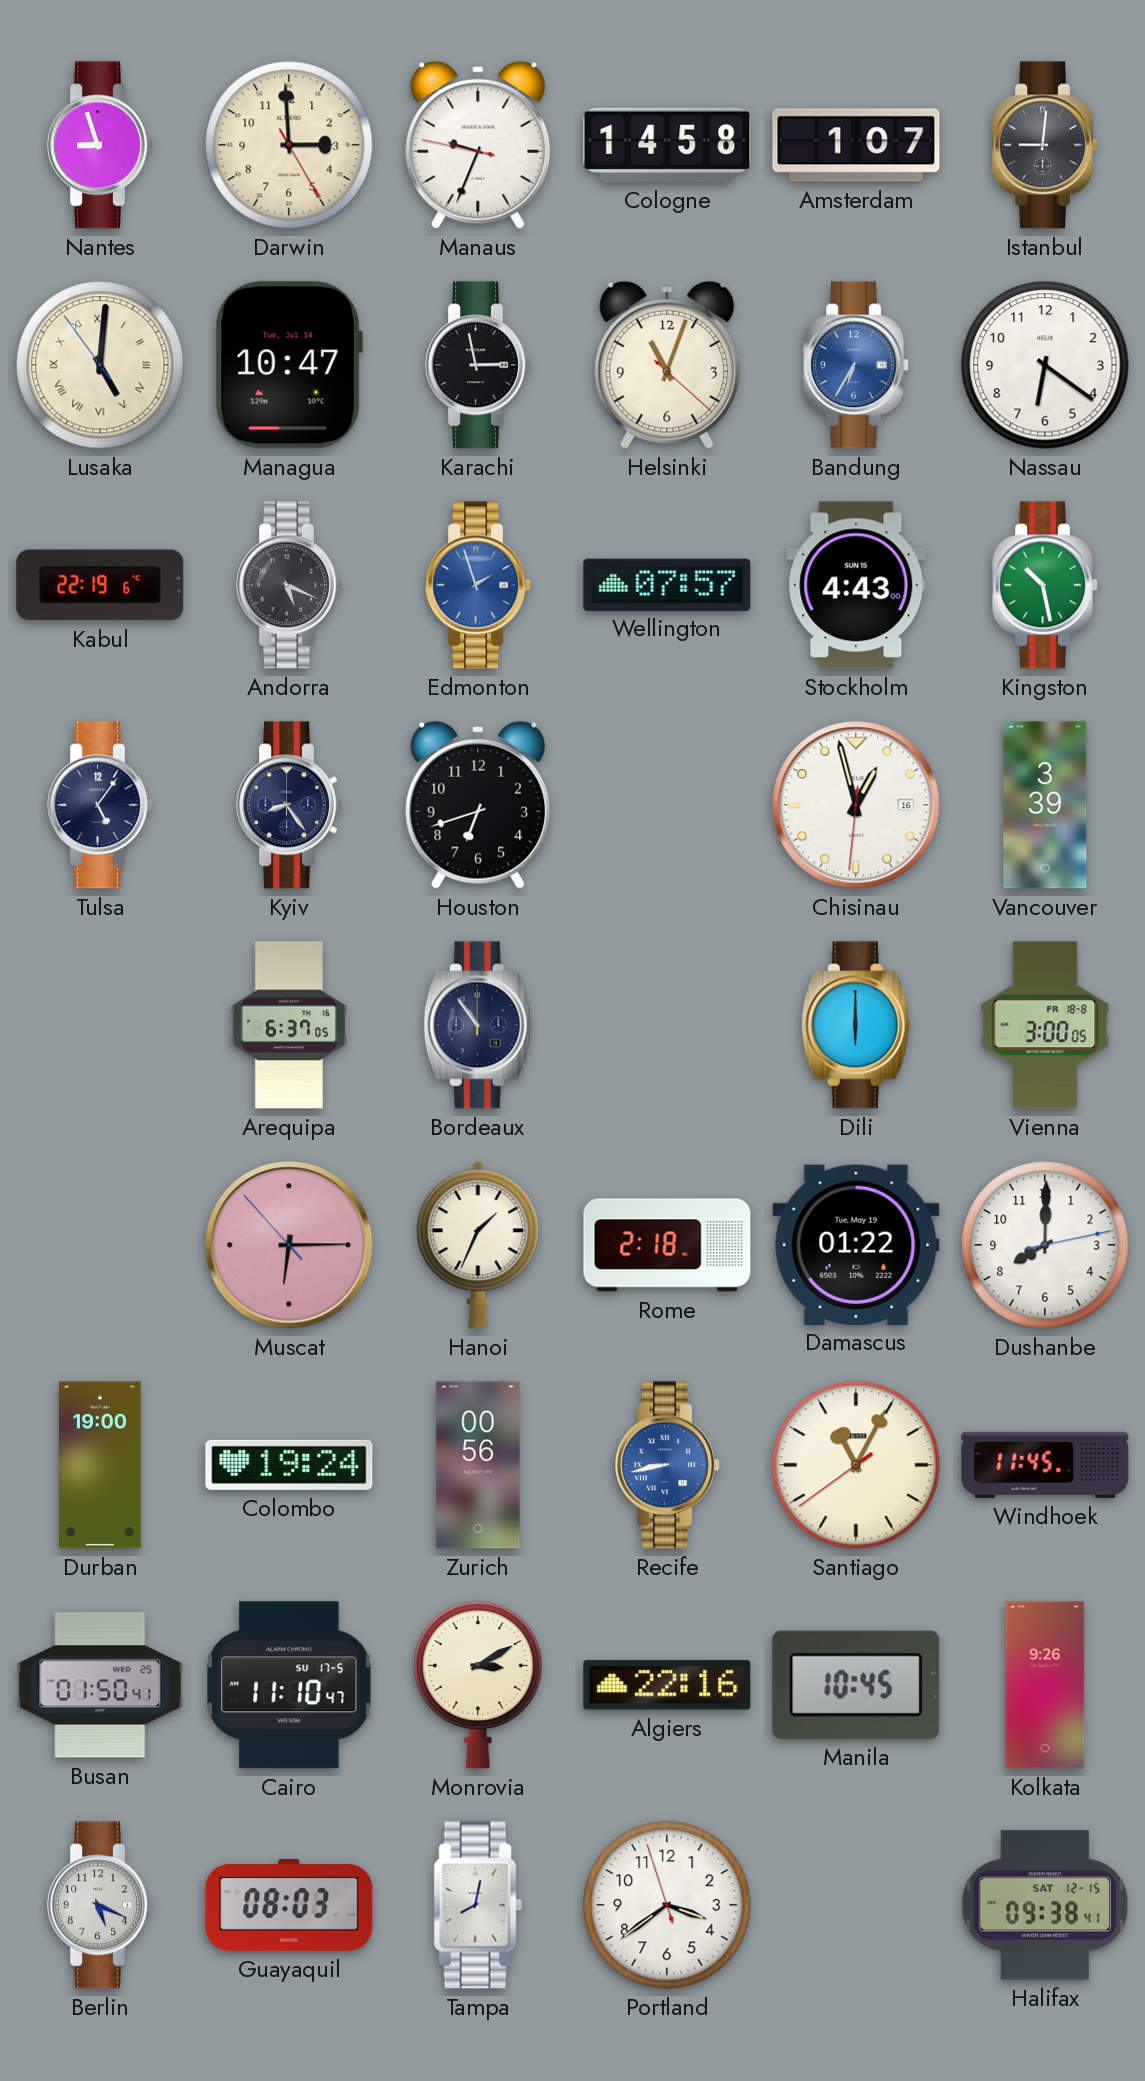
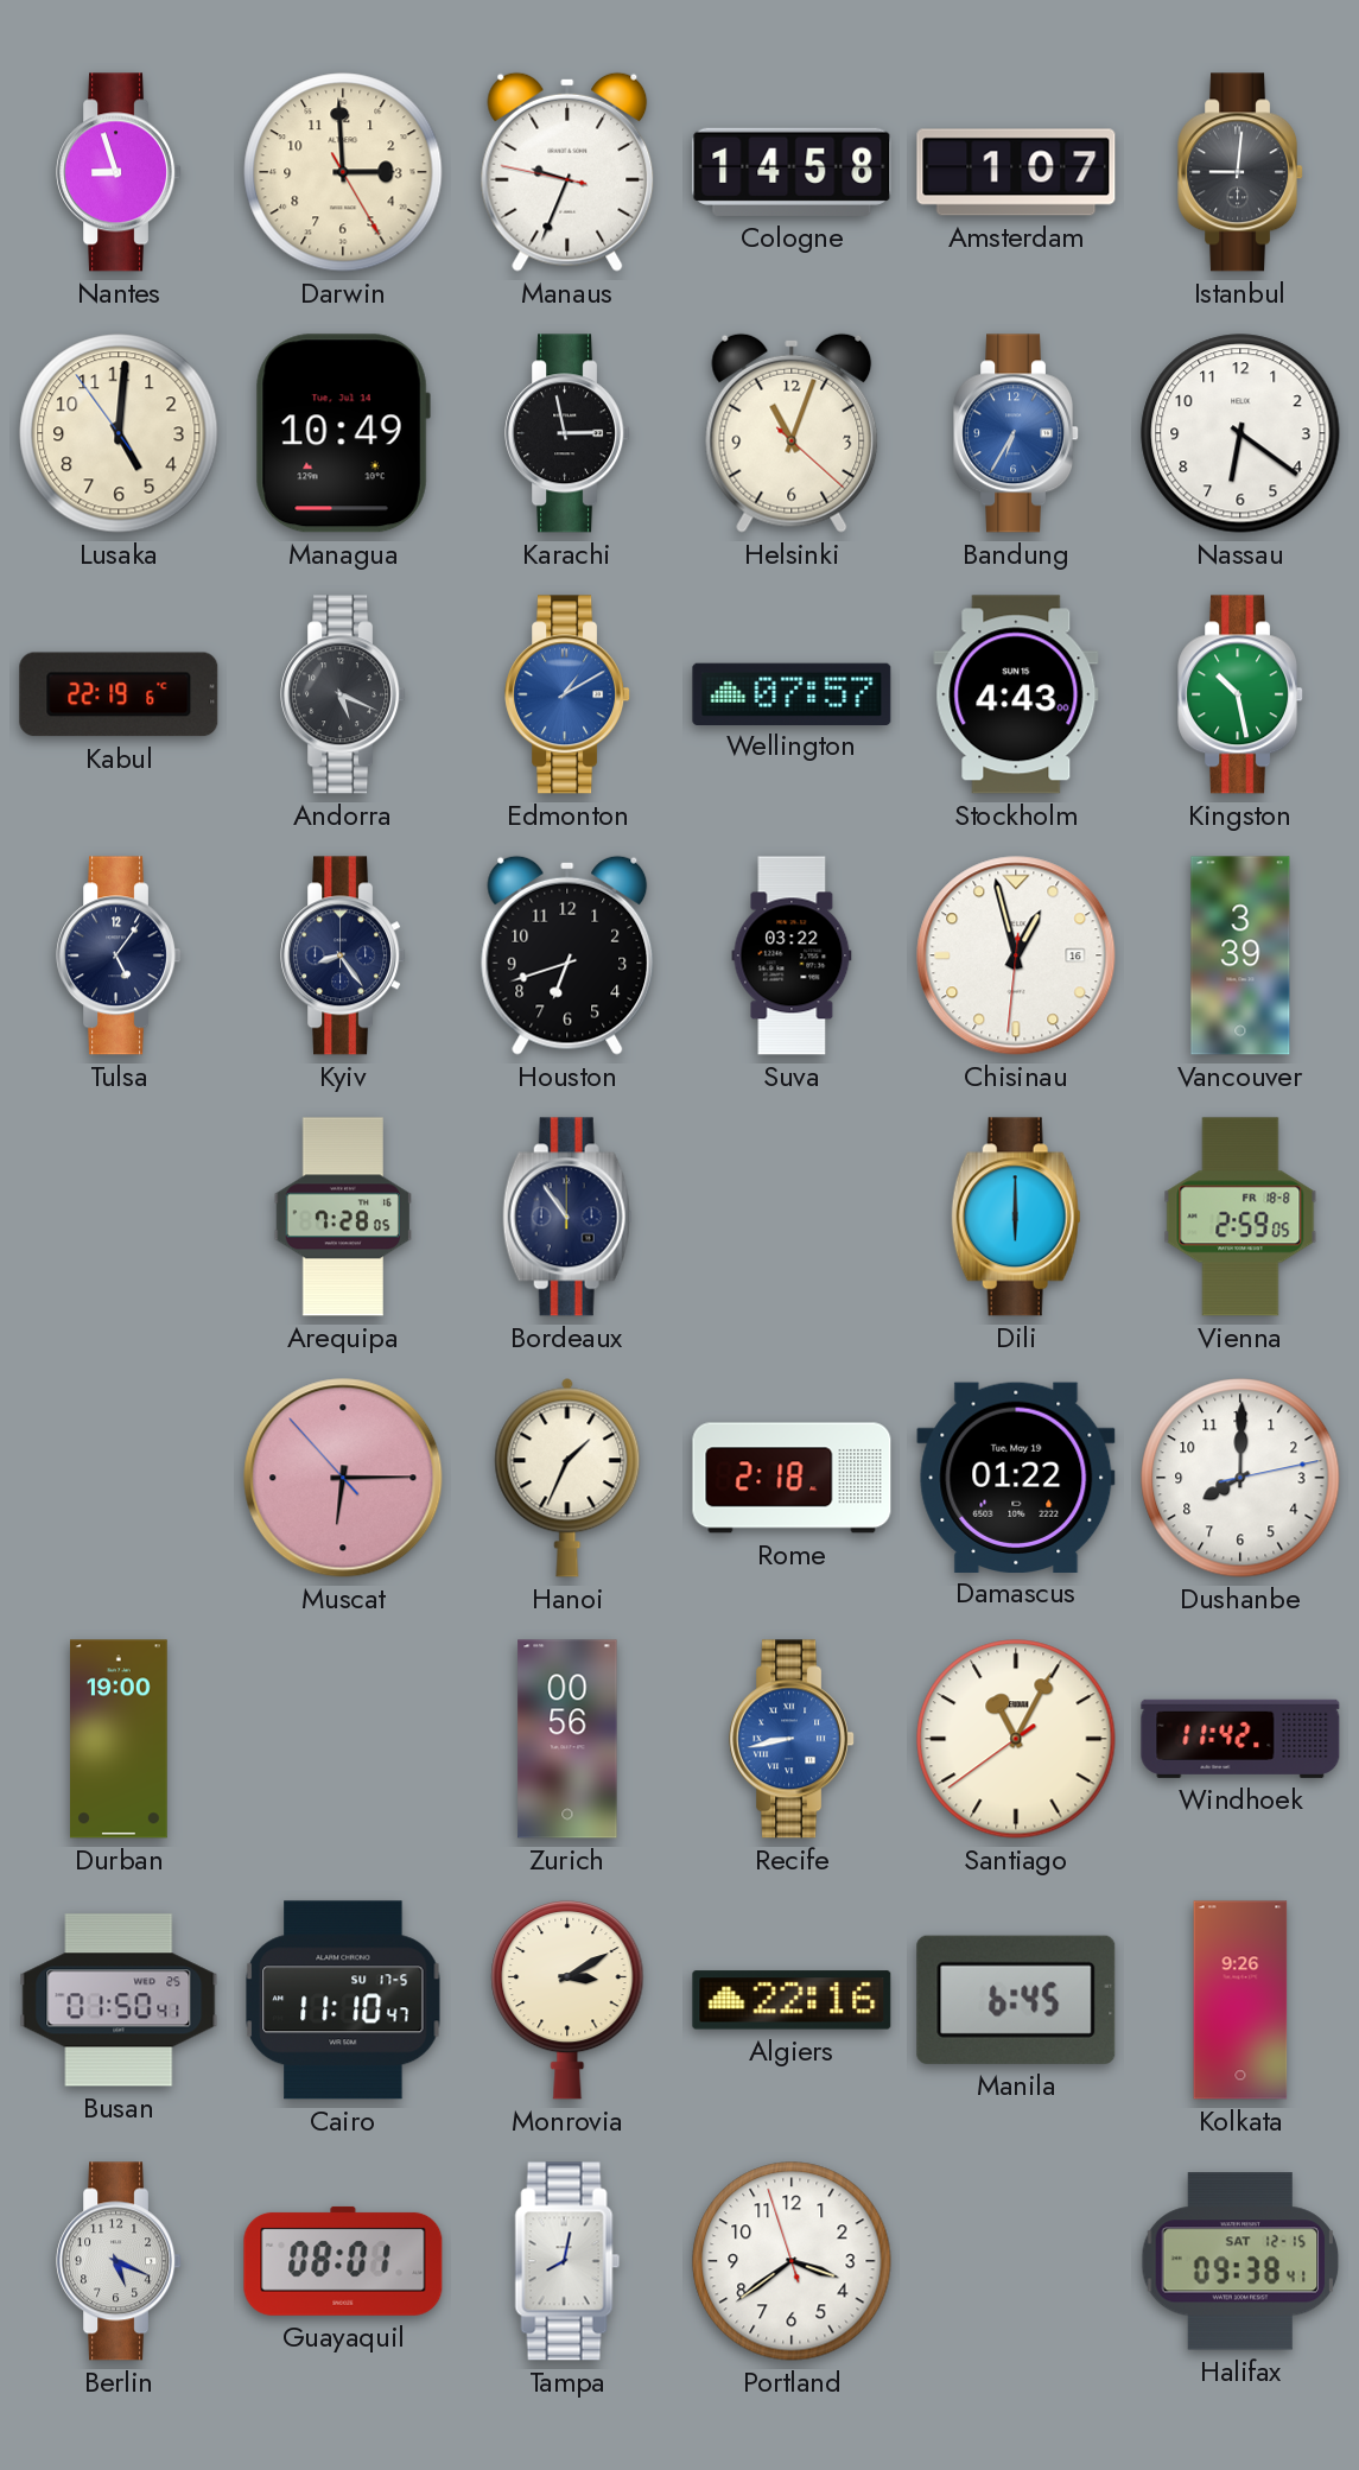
Lusaka numerals: Roman -> Arabic
Managua: 10:47 -> 10:49
Edmonton: 1:57 -> 1:10
Suva: none -> 03:22
Arequipa: 6:37 -> 7:28
Vienna: 3:00 -> 2:59
Colombo: 19:24 -> none
Windhoek: 11:45 -> 11:42
Manila: 10:45 -> 6:45
Guayaquil: 08:03 -> 08:01
